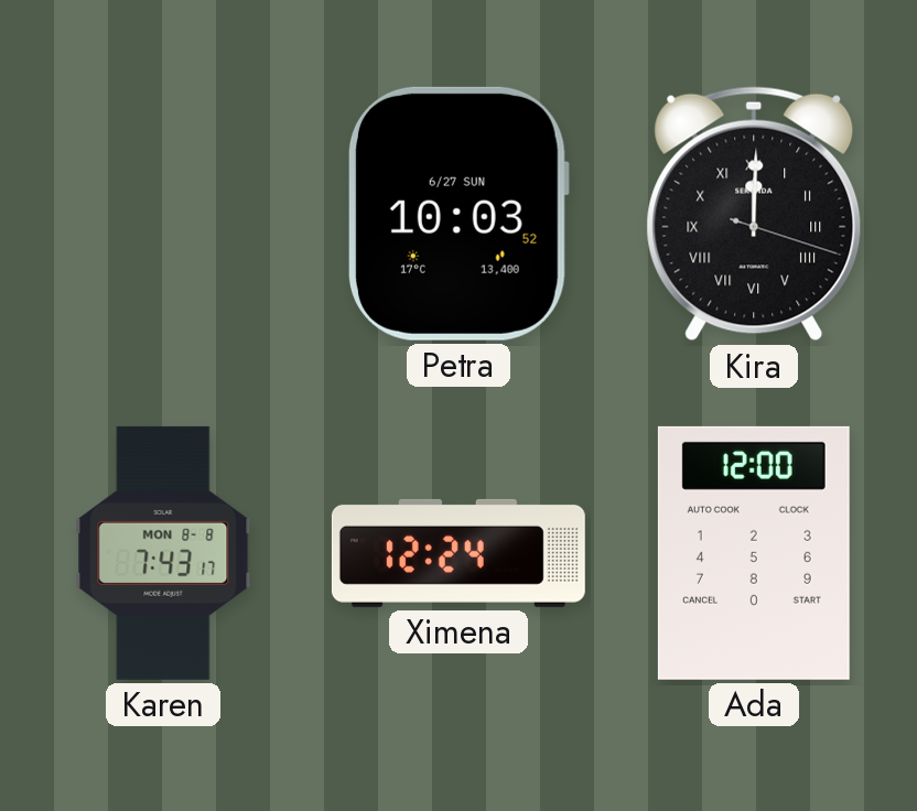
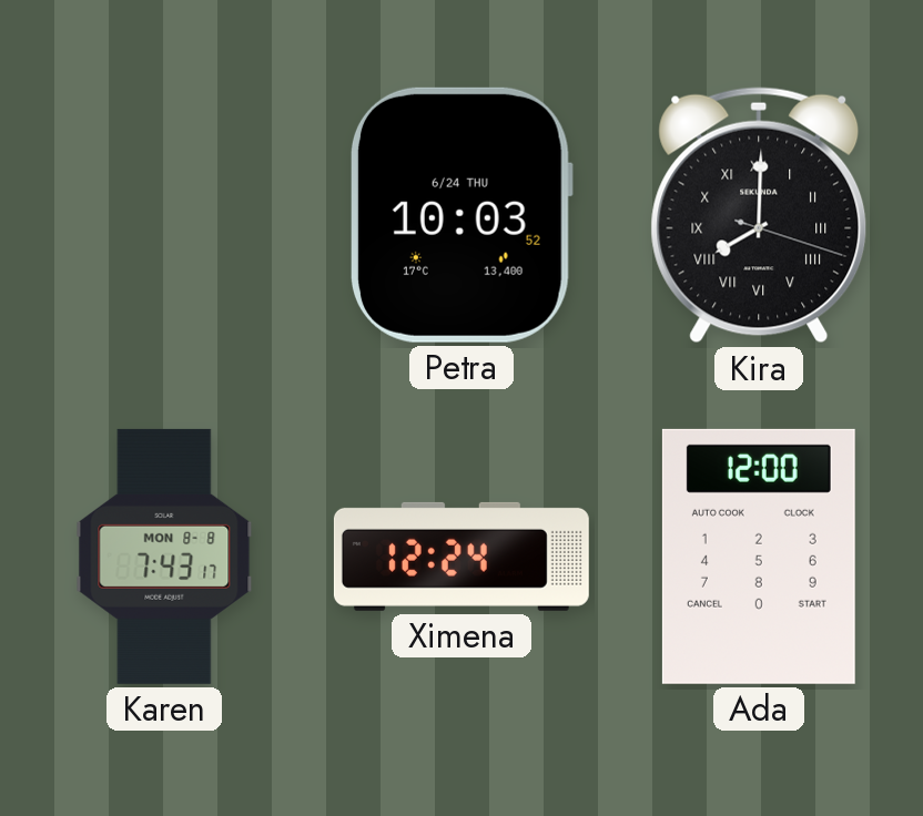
Petra date: 6/27 SUN -> 6/24 THU
Kira: 12:00 -> 8:00
